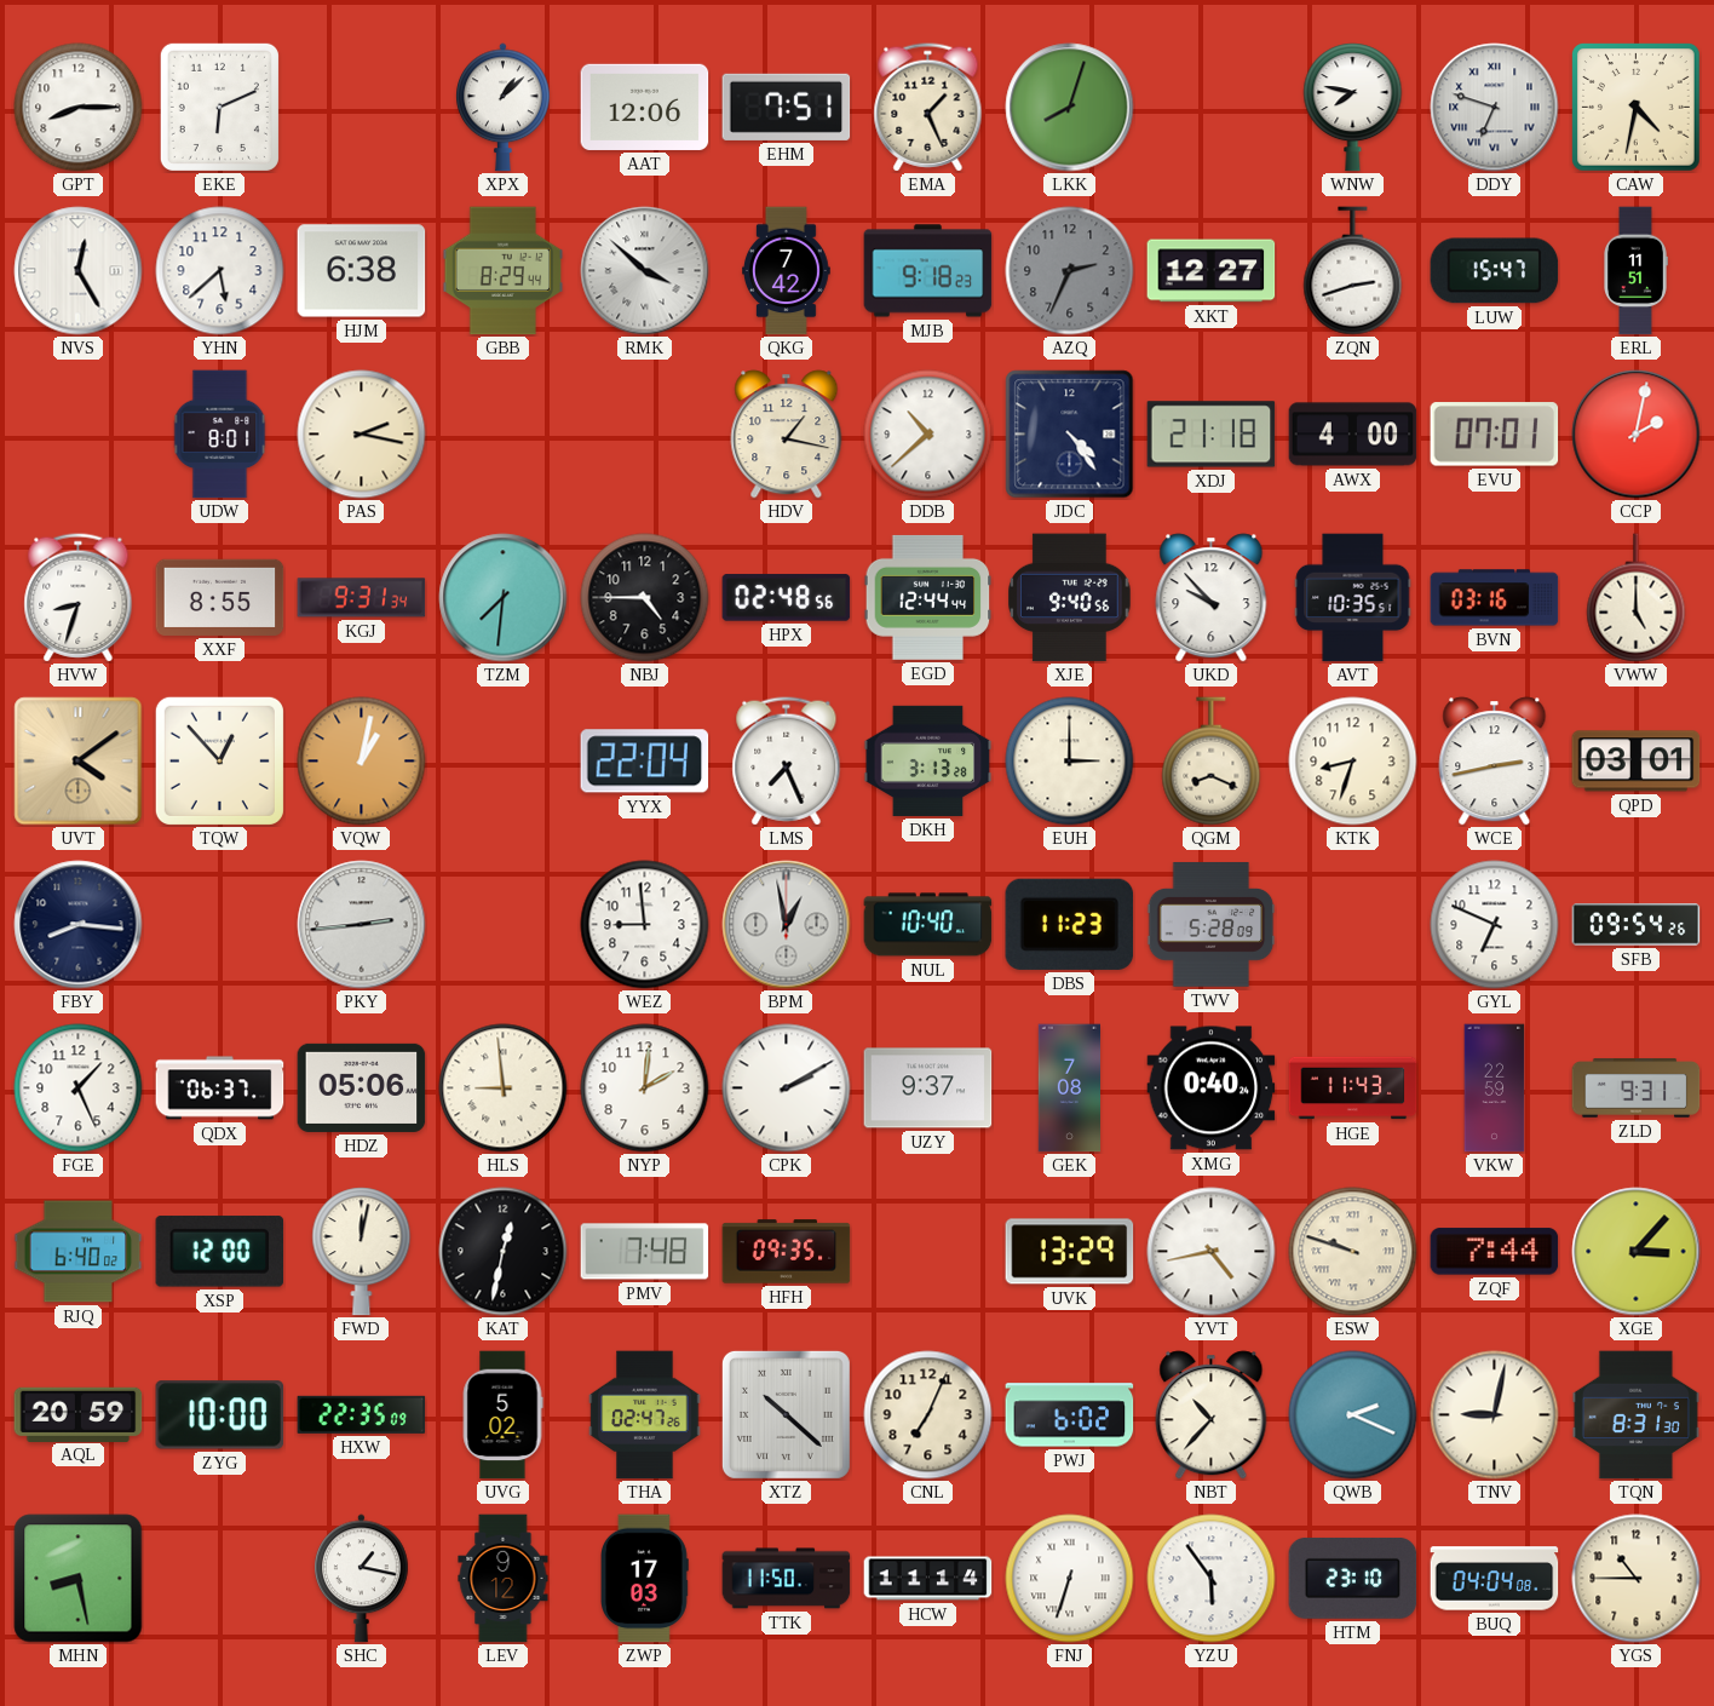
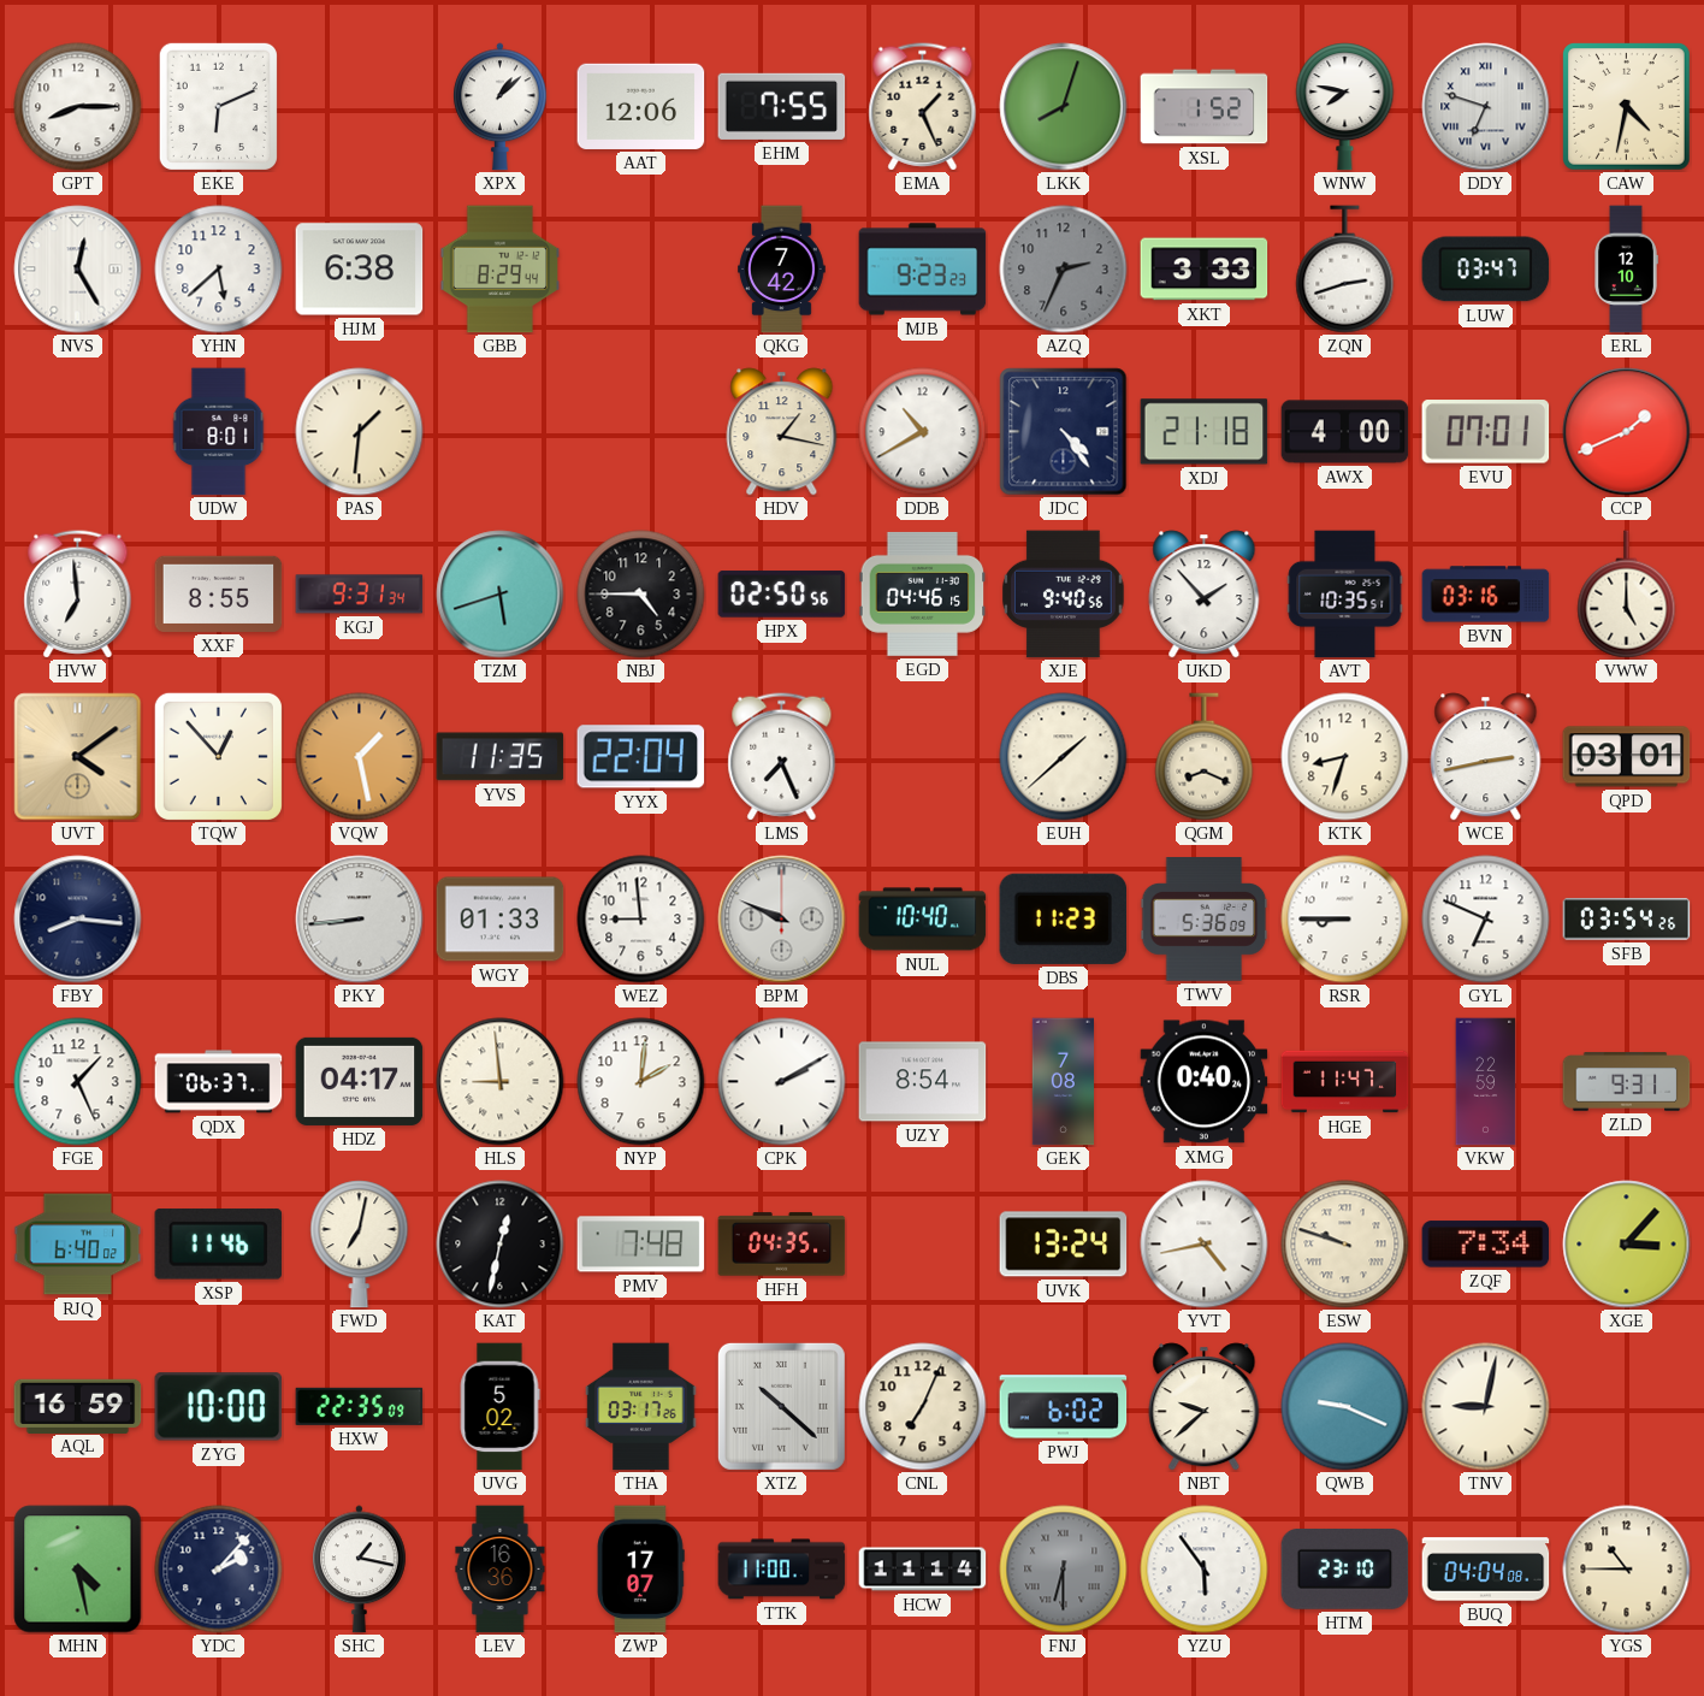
EHM: 7:51 -> 7:55
XSL: none -> 1:52
RMK: 3:52 -> none
MJB: 9:18 -> 9:23
XKT: 12:27 -> 3:33
LUW: 15:47 -> 03:47
ERL: 11:51 -> 12:10
PAS: 2:17 -> 1:31
DDB: 10:38 -> 10:40
CCP: 2:02 -> 1:41
HVW: 8:33 -> 6:59
TZM: 7:31 -> 5:42
HPX: 02:48 -> 02:50
EGD: 12:44 -> 04:46
UKD: 9:53 -> 1:53
VQW: 1:02 -> 1:28
YVS: none -> 11:35
DKH: 3:13 -> none
EUH: 3:00 -> 1:38
PKY: 2:44 -> 8:44
WGY: none -> 01:33
BPM: 12:58 -> 9:49
TWV: 5:28 -> 5:36
RSR: none -> 8:45
SFB: 09:54 -> 03:54
HDZ: 05:06 -> 04:17
UZY: 9:37 -> 8:54
HGE: 11:43 -> 11:47
XSP: 12:00 -> 11:46
FWD: 12:02 -> 7:02
HFH: 09:35 -> 04:35
UVK: 13:29 -> 13:24
ZQF: 7:44 -> 7:34
AQL: 20:59 -> 16:59
THA: 02:47 -> 03:17
NBT: 10:37 -> 9:38
QWB: 2:19 -> 9:19
TQN: 8:31 -> none
MHN: 8:28 -> 4:28
YDC: none -> 2:07
LEV: 9:12 -> 16:36
ZWP: 17:03 -> 17:07
TTK: 11:50 -> 11:00
FNJ: 6:33 -> 6:30
FNJ dial: white -> grey
